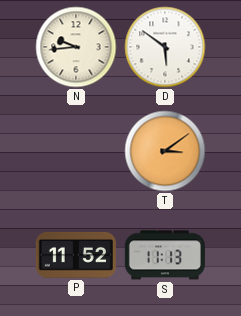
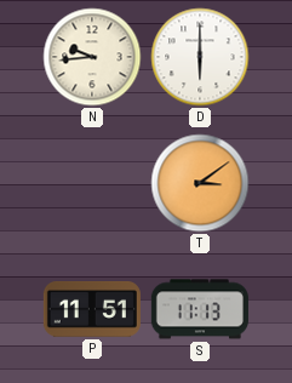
D: 5:51 -> 6:00
P: 11:52 -> 11:51
